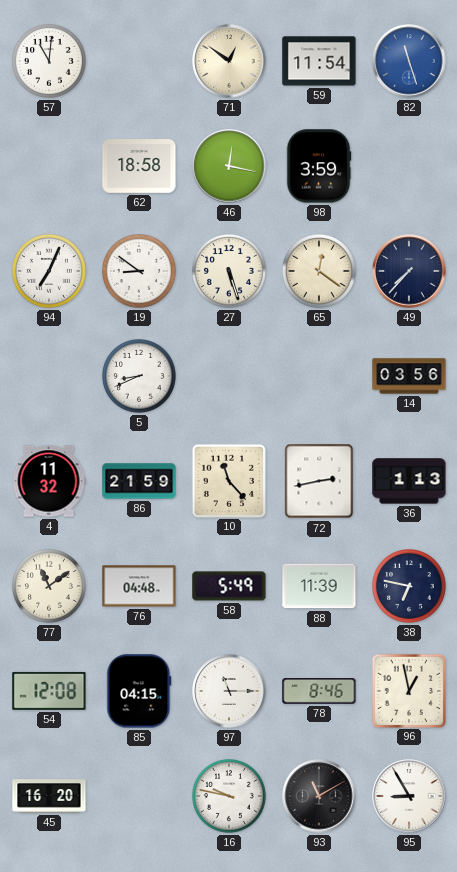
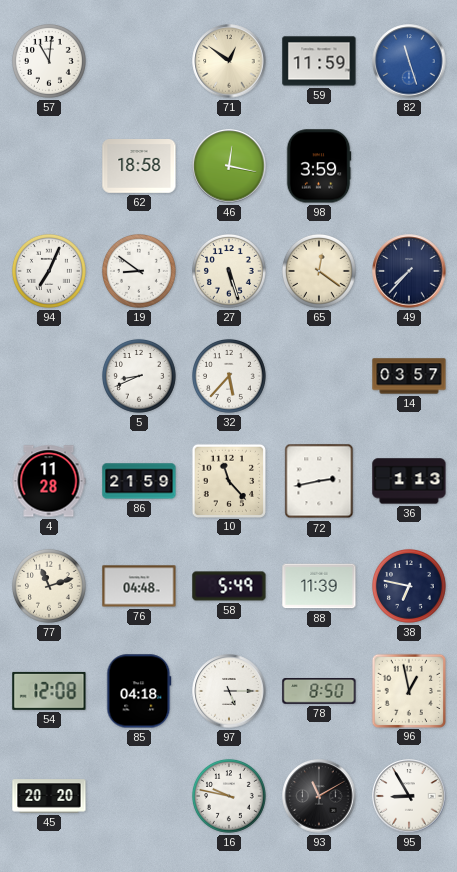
59: 11:54 -> 11:59
32: none -> 5:37
14: 03:56 -> 03:57
4: 11:32 -> 11:28
77: 11:09 -> 11:12
85: 04:15 -> 04:18
97: 11:15 -> 5:15
78: 8:46 -> 8:50
45: 16:20 -> 20:20
